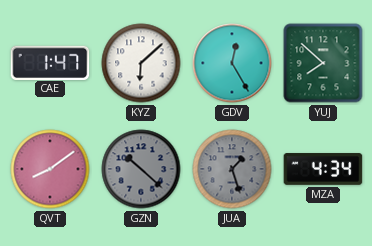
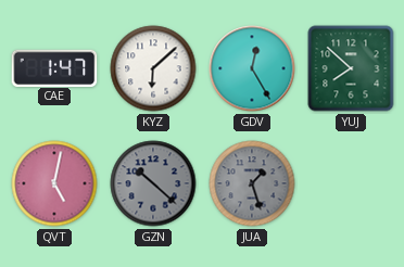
QVT: 8:09 -> 5:02
MZA: 4:34 -> none
